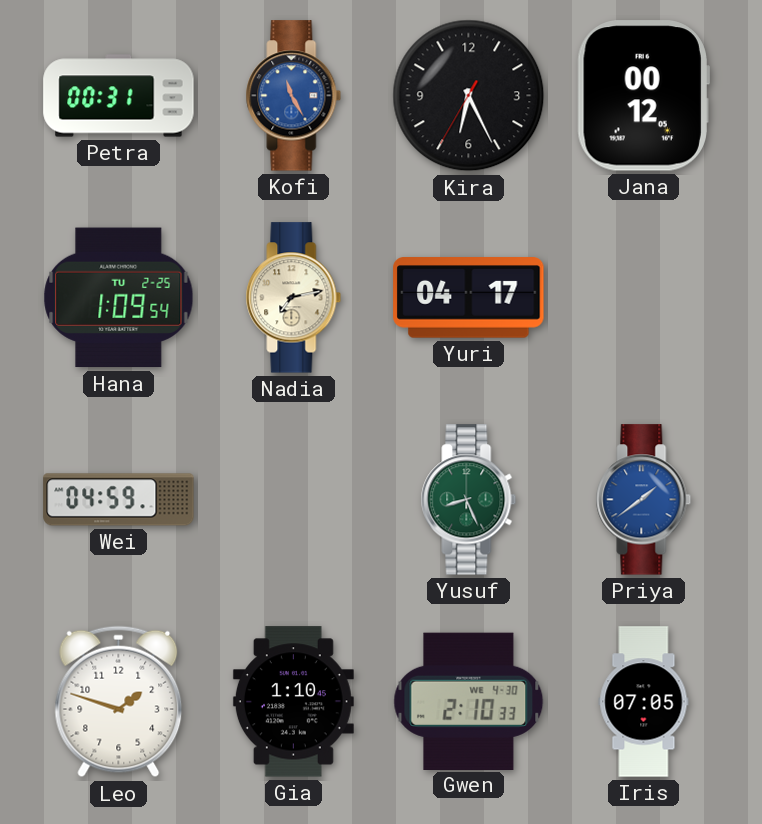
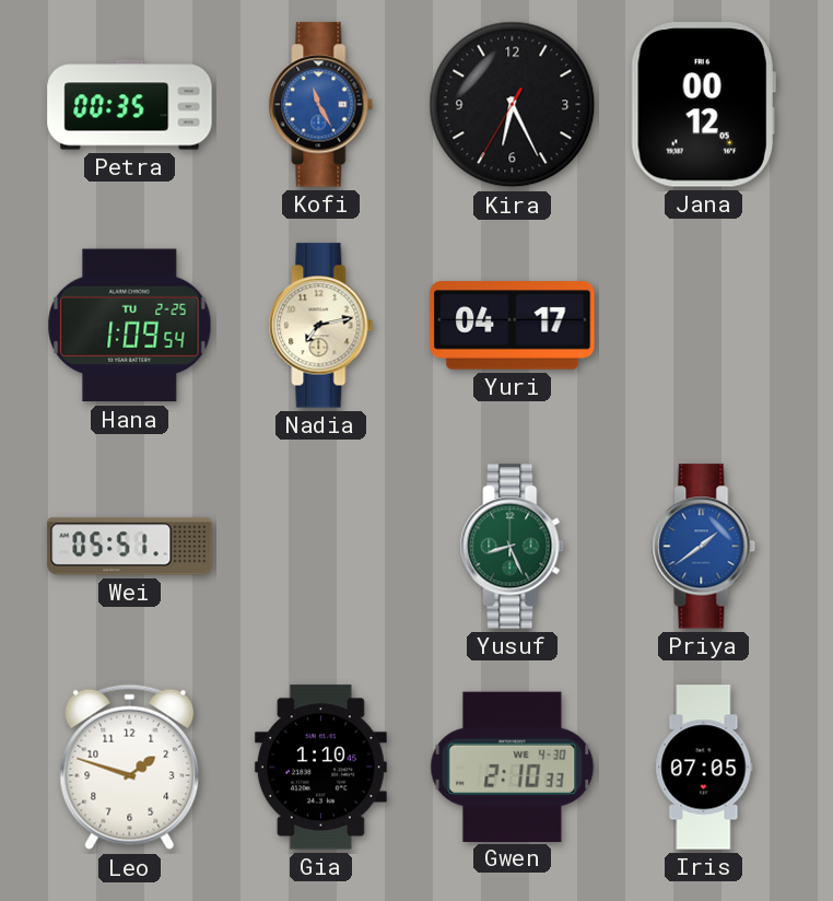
Petra: 00:31 -> 00:35
Wei: 04:59 -> 05:51
